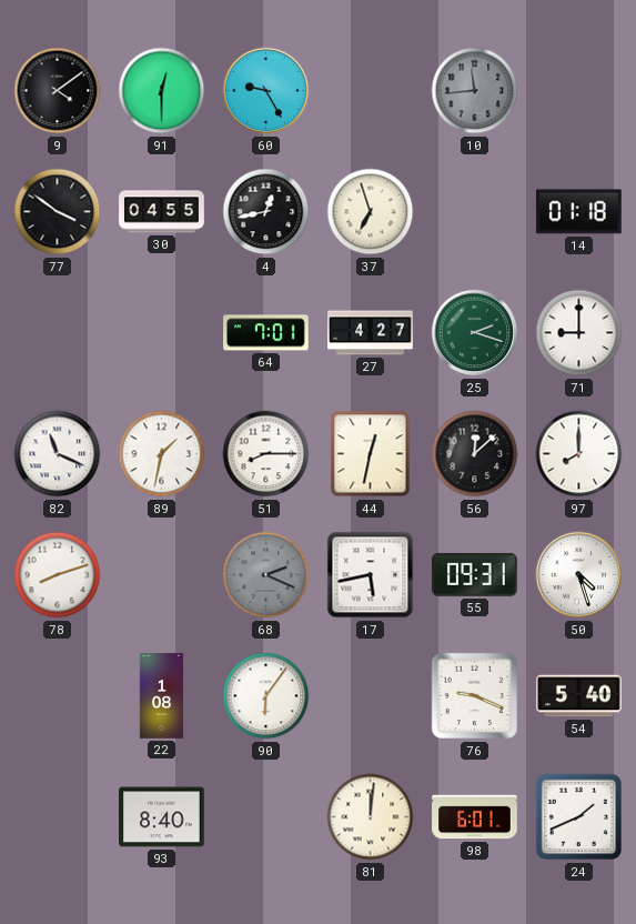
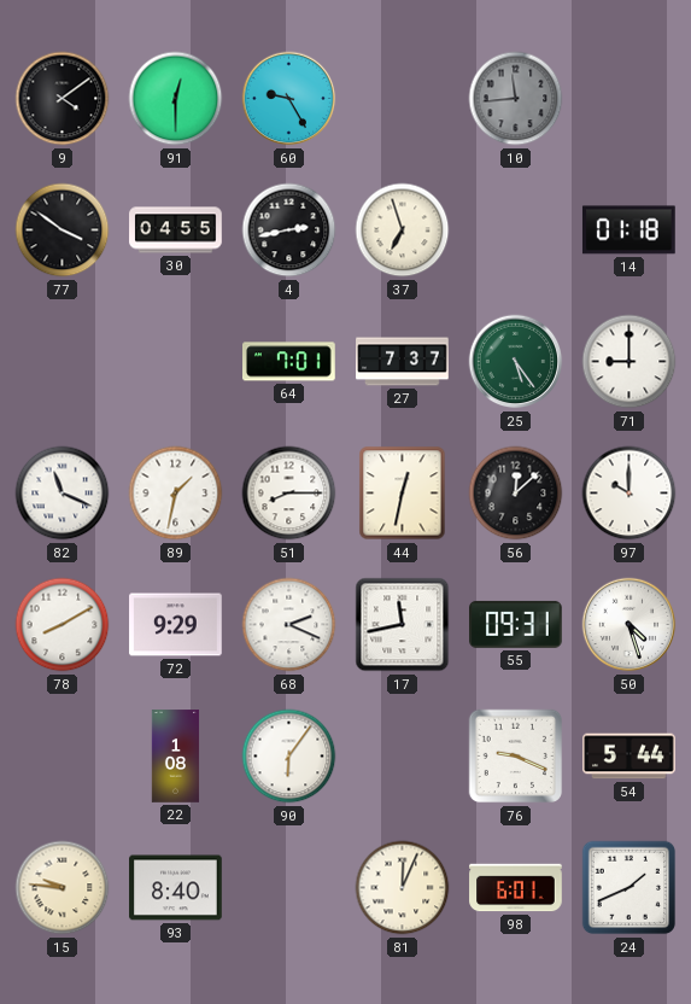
4: 12:43 -> 2:43
27: 4:27 -> 7:37
25: 2:18 -> 5:24
97: 8:00 -> 10:00
78: 8:12 -> 8:10
72: none -> 9:29
68 dial: grey -> white
17: 5:43 -> 11:43
54: 5:40 -> 5:44
15: none -> 9:46
81: 12:01 -> 12:04
